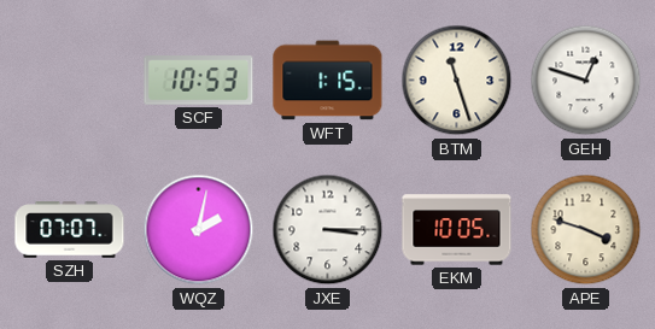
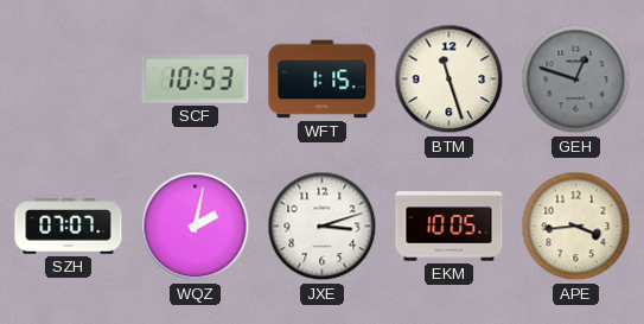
GEH dial: white -> grey
JXE: 3:15 -> 3:12
APE: 3:48 -> 3:44
